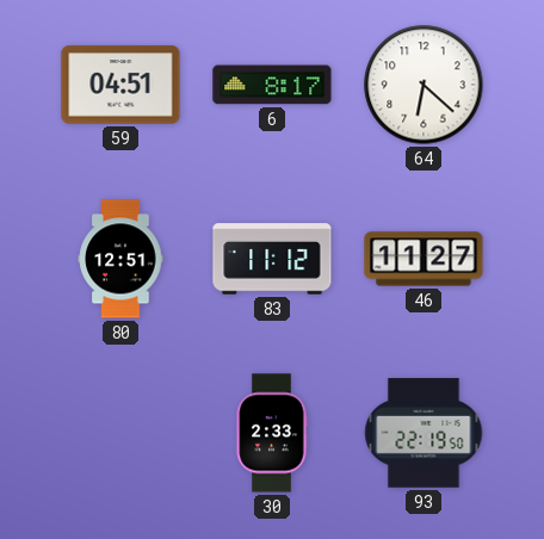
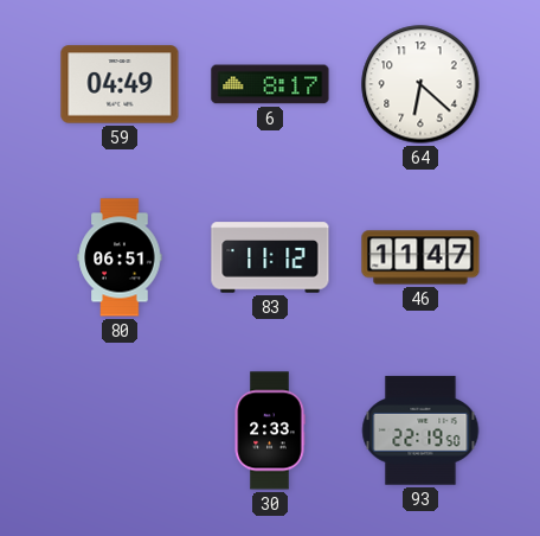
59: 04:51 -> 04:49
80: 12:51 -> 06:51
46: 11:27 -> 11:47
